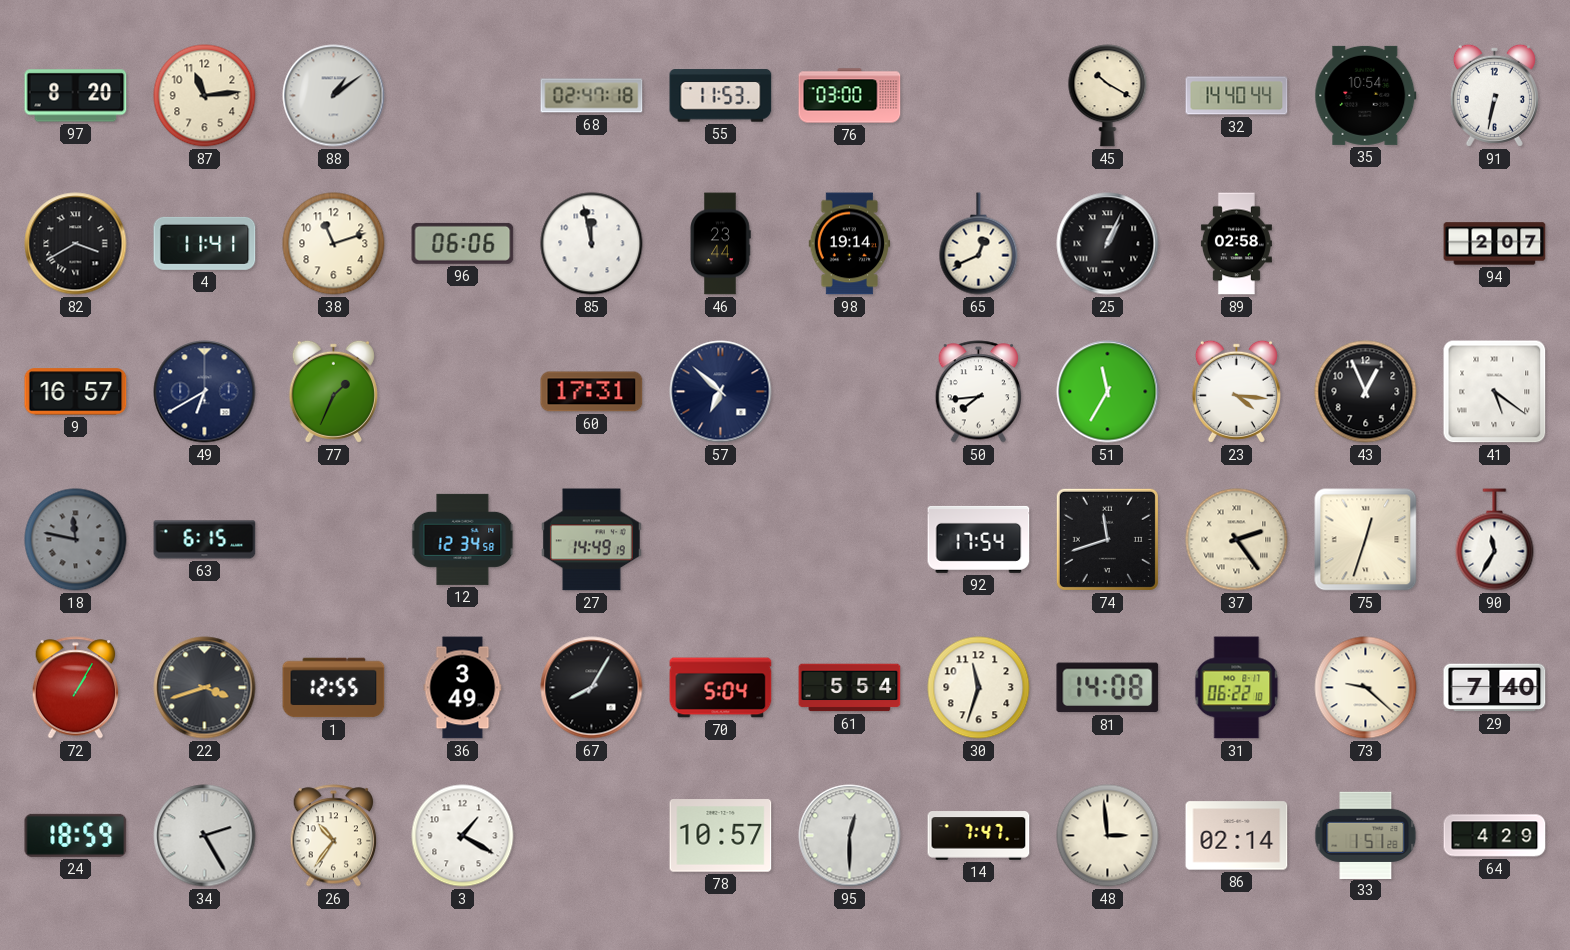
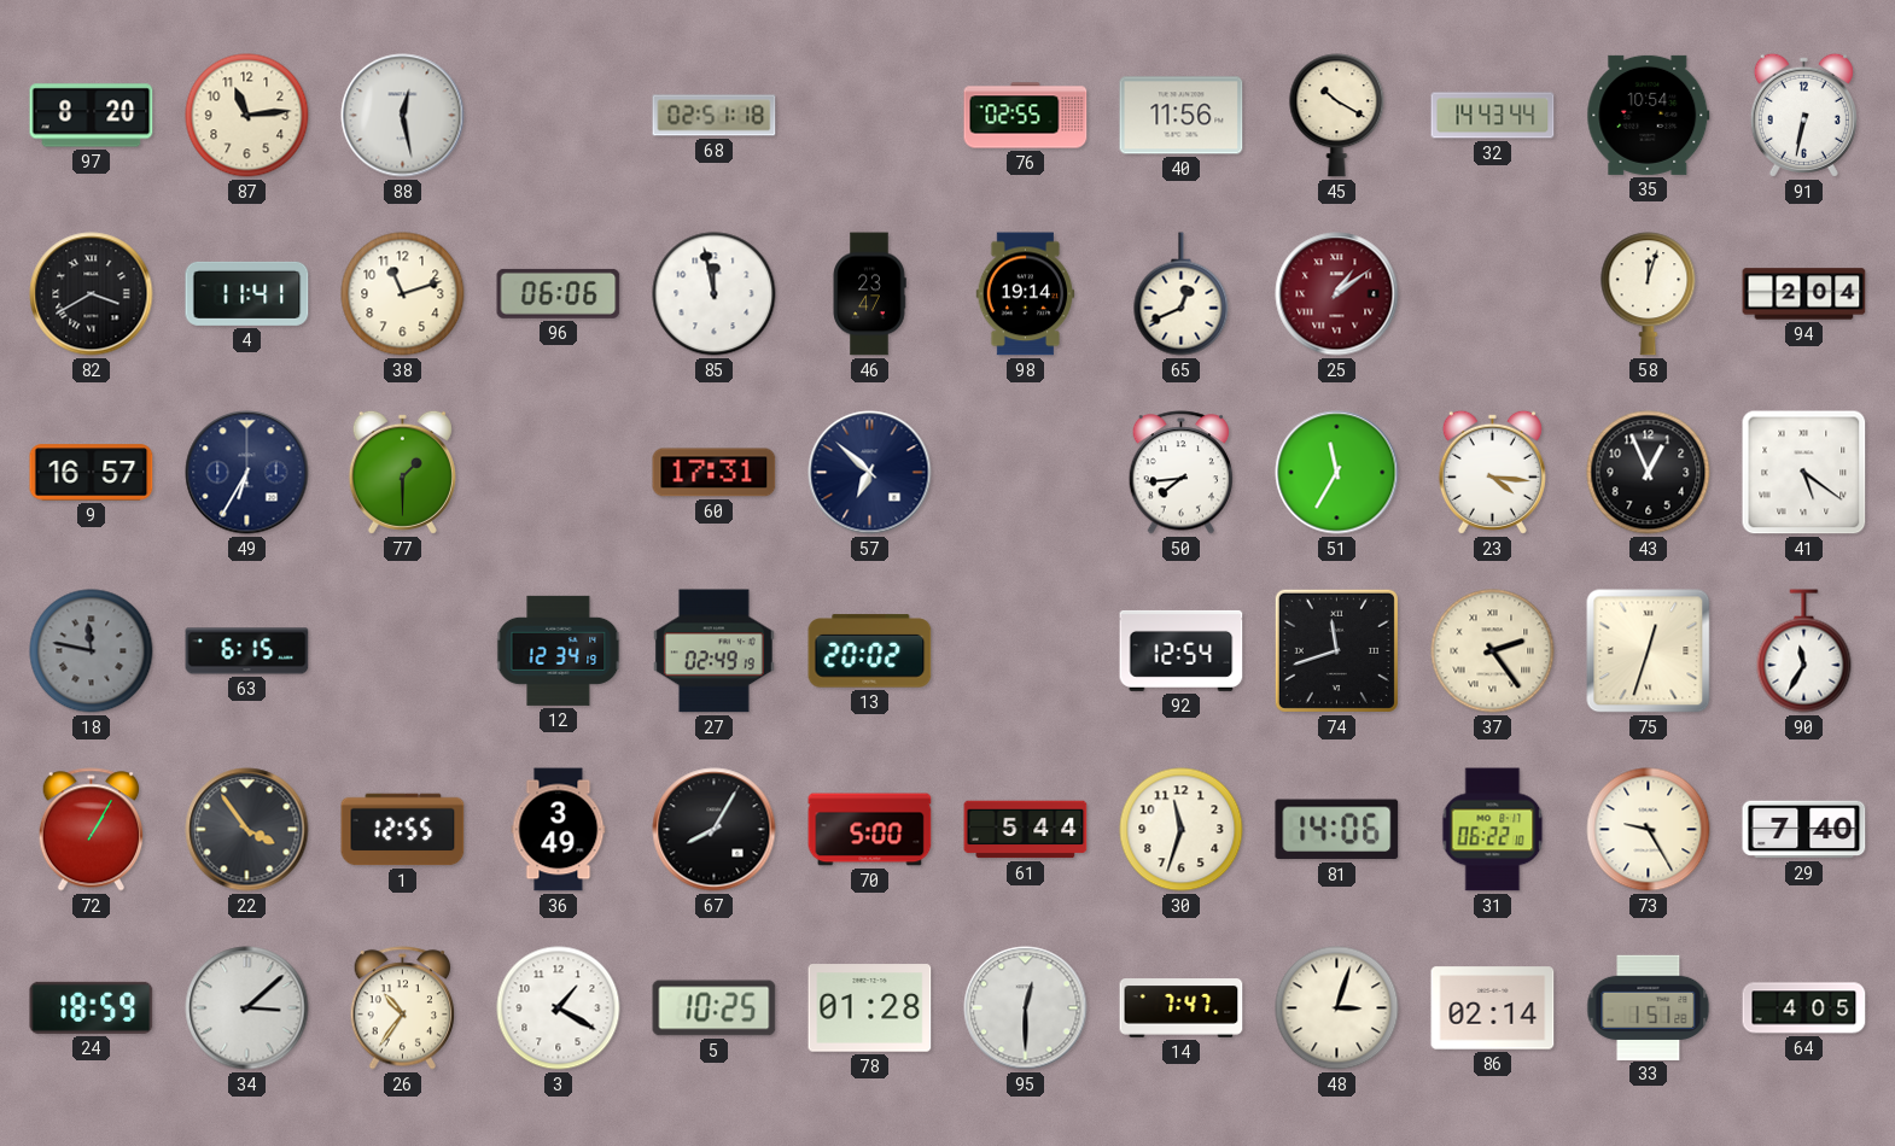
88: 1:09 -> 12:28
68: 02:47 -> 02:51
55: 11:53 -> none
76: 03:00 -> 02:55
40: none -> 11:56
32: 14:40 -> 14:43
46: 23:44 -> 23:47
25: 1:04 -> 1:09
25 dial: black -> burgundy
89: 02:58 -> none
58: none -> 12:03
94: 2:07 -> 2:04
49: 6:40 -> 6:35
77: 1:34 -> 1:30
12: 12:34:58 -> 12:34:19
27: 14:49 -> 02:49
13: none -> 20:02
92: 17:54 -> 12:54
22: 3:42 -> 3:54
70: 5:04 -> 5:00
61: 5:54 -> 5:44
81: 14:08 -> 14:06
73: 9:22 -> 9:25
34: 2:25 -> 3:08
5: none -> 10:25
78: 10:57 -> 01:28
48: 2:59 -> 3:03
64: 4:29 -> 4:05
